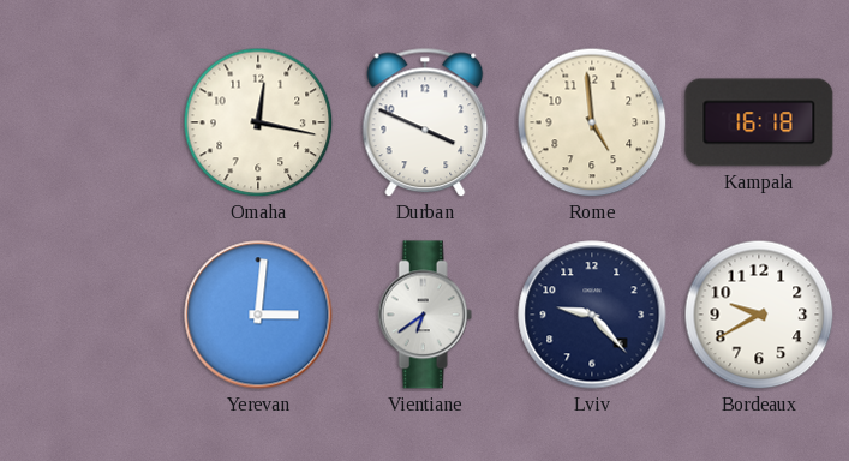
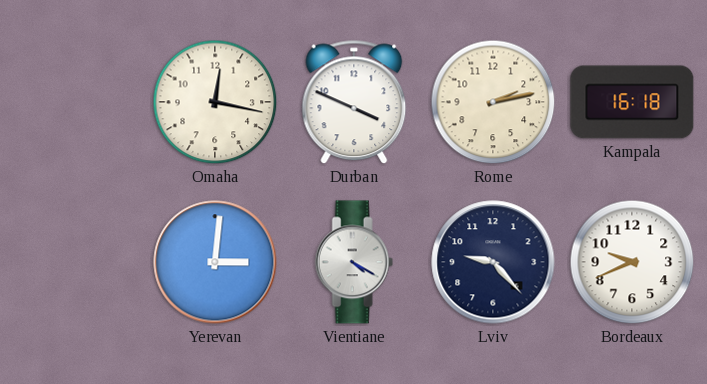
Rome: 4:59 -> 2:13
Vientiane: 6:39 -> 4:20
Bordeaux: 9:40 -> 9:41
